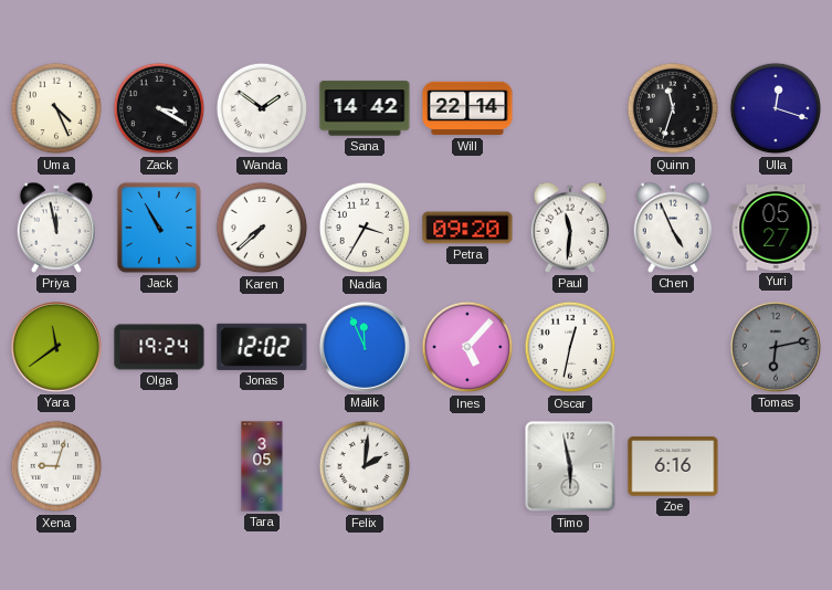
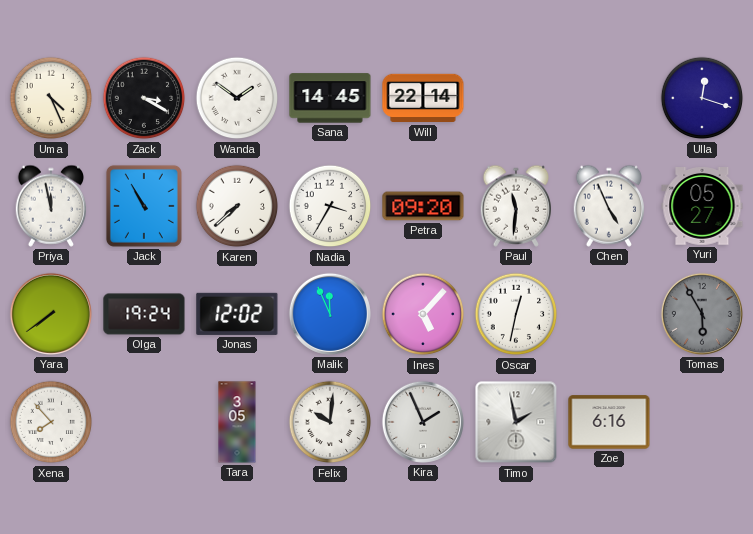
Sana: 14:42 -> 14:45
Quinn: 11:33 -> none
Yara: 11:39 -> 7:39
Tomas: 6:13 -> 5:55
Xena: 9:03 -> 7:53
Felix: 2:01 -> 10:01
Kira: none -> 1:56
Timo: 5:58 -> 1:58
